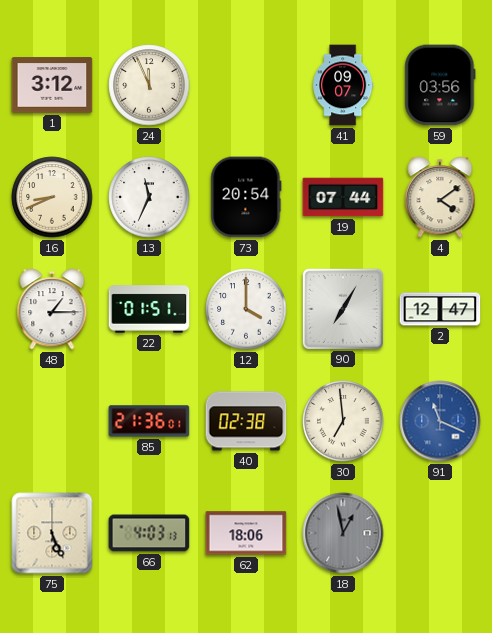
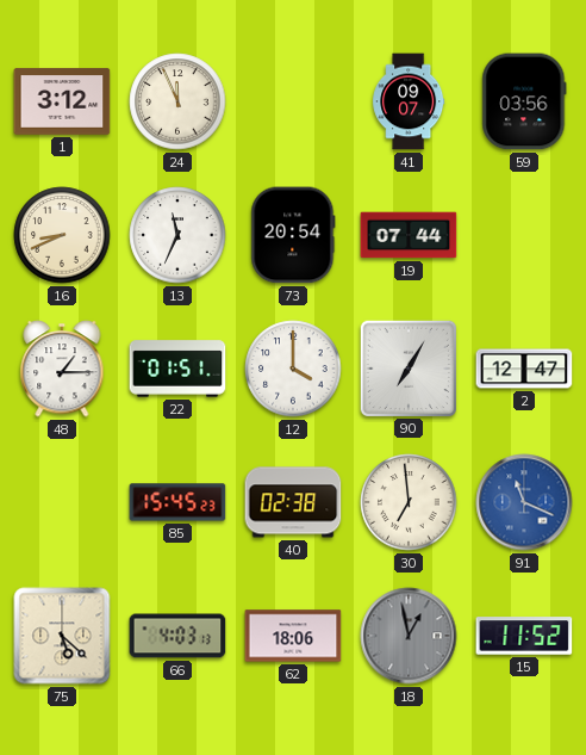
4: 4:09 -> none
85: 21:36 -> 15:45
75: 5:26 -> 5:22
15: none -> 11:52
